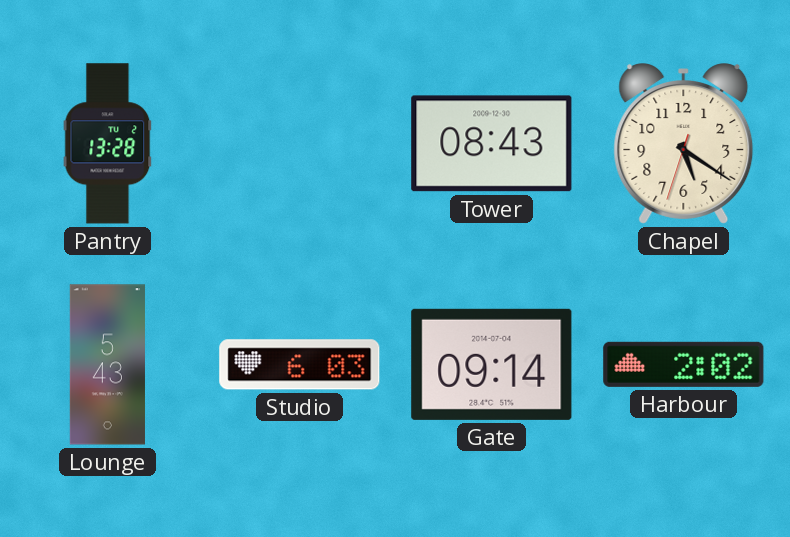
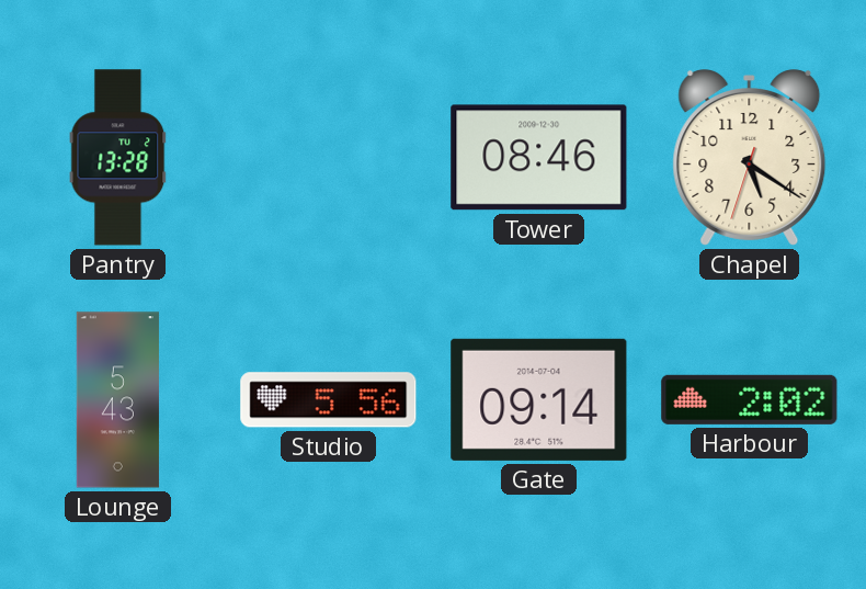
Tower: 08:43 -> 08:46
Studio: 6:03 -> 5:56
